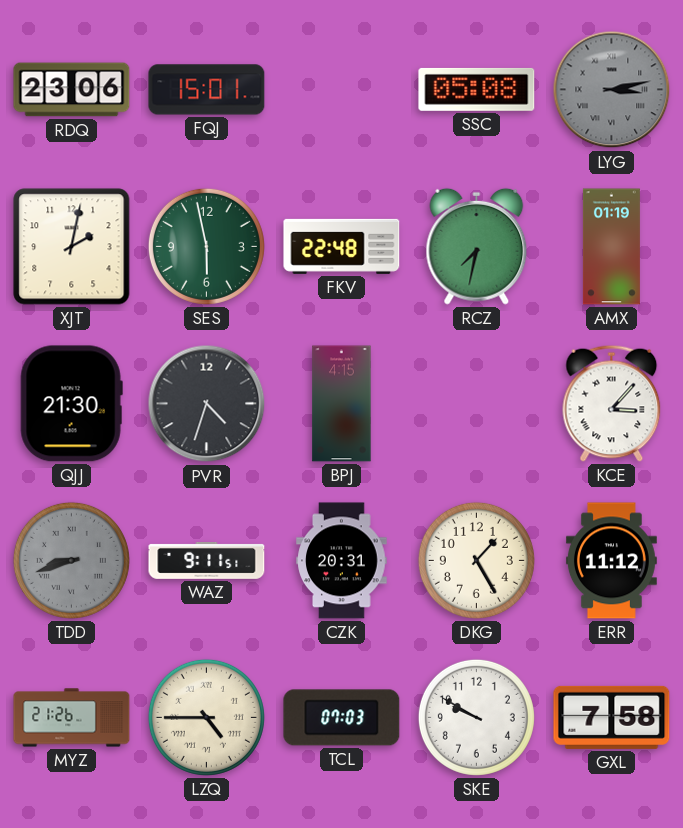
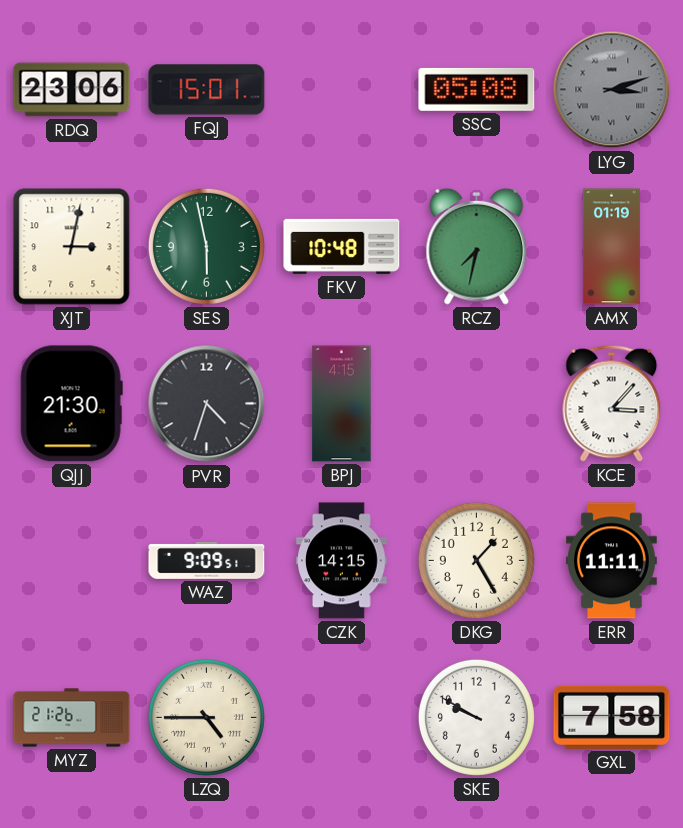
LYG: 3:13 -> 3:12
XJT: 2:02 -> 3:02
FKV: 22:48 -> 10:48
TDD: 8:42 -> none
WAZ: 9:11 -> 9:09
CZK: 20:31 -> 14:15
ERR: 11:12 -> 11:11
TCL: 07:03 -> none
